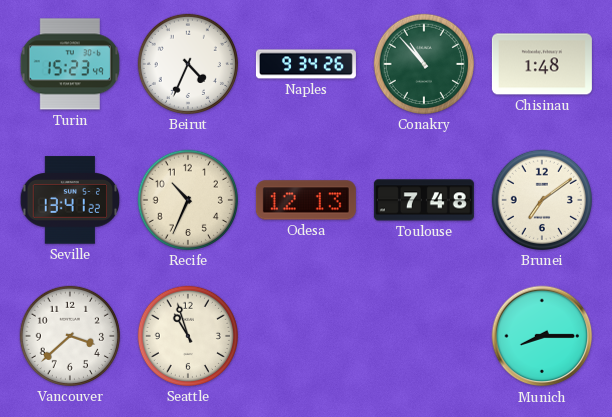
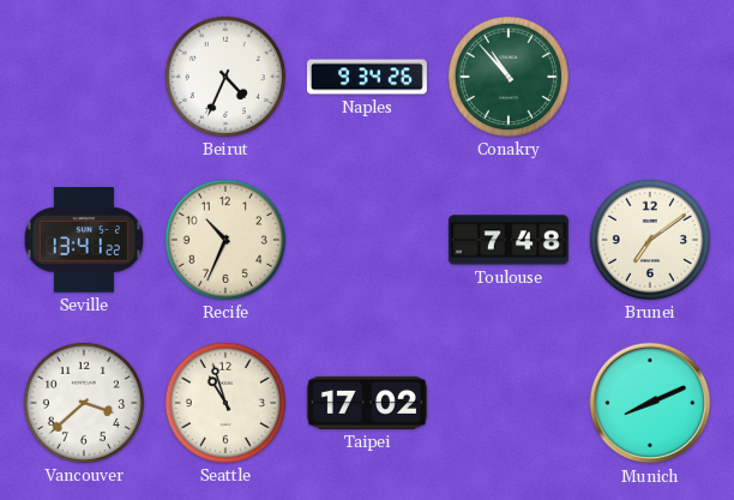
Turin: 15:23 -> none
Chisinau: 1:48 -> none
Odesa: 12:13 -> none
Taipei: none -> 17:02
Munich: 8:15 -> 8:11
